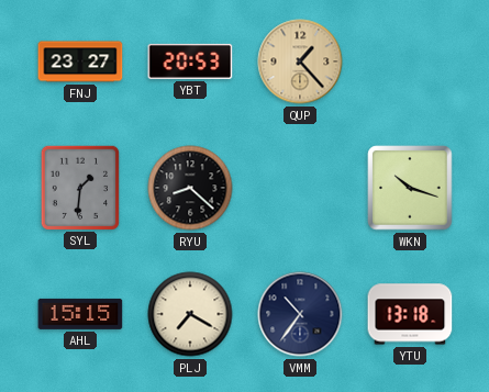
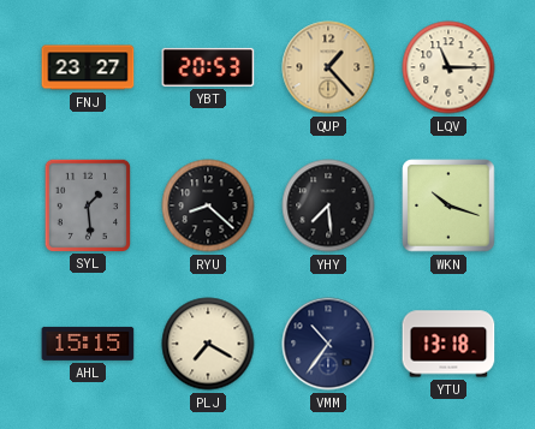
LQV: none -> 11:15
SYL: 1:31 -> 1:29
YHY: none -> 7:29
